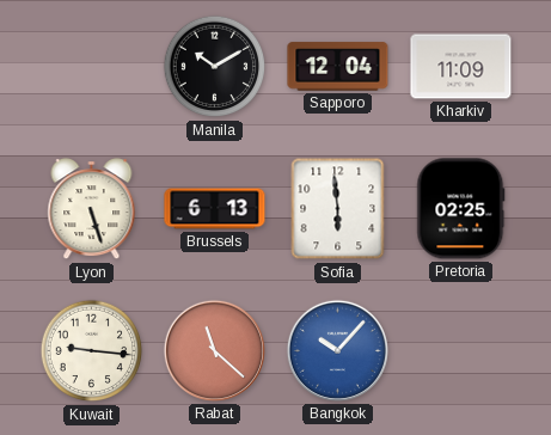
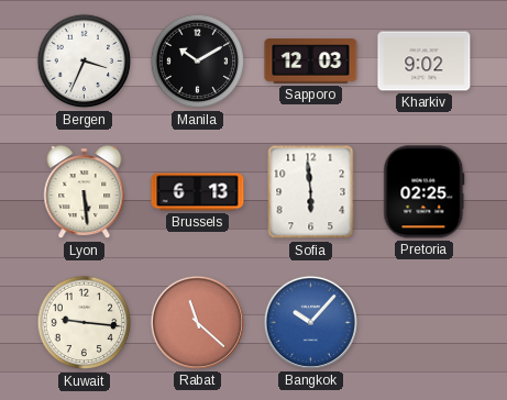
Bergen: none -> 3:34
Sapporo: 12:04 -> 12:03
Kharkiv: 11:09 -> 9:02
Lyon: 5:27 -> 5:29
